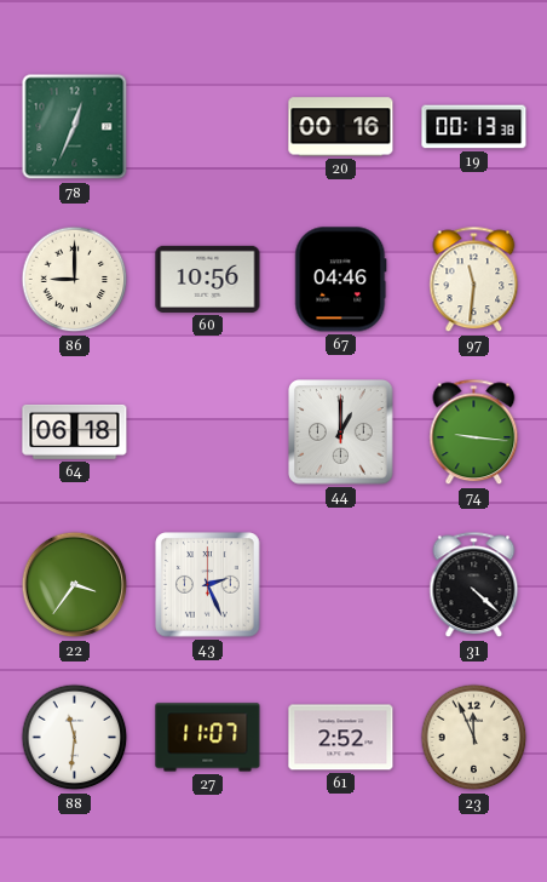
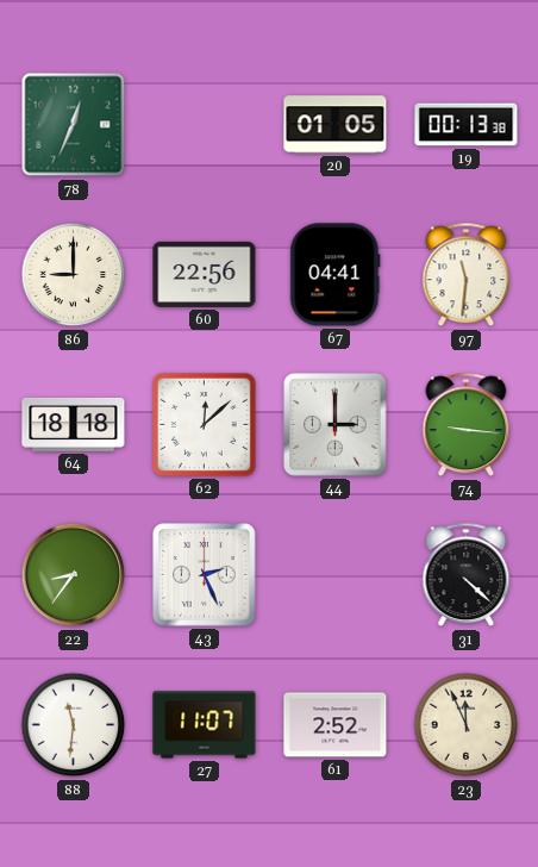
20: 00:16 -> 01:05
60: 10:56 -> 22:56
67: 04:46 -> 04:41
64: 06:18 -> 18:18
62: none -> 12:08
44: 1:00 -> 3:00
22: 3:36 -> 8:36
